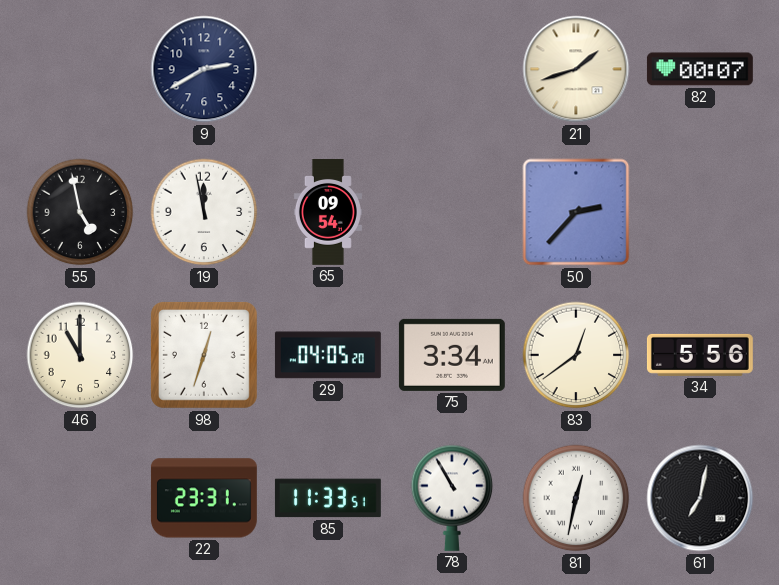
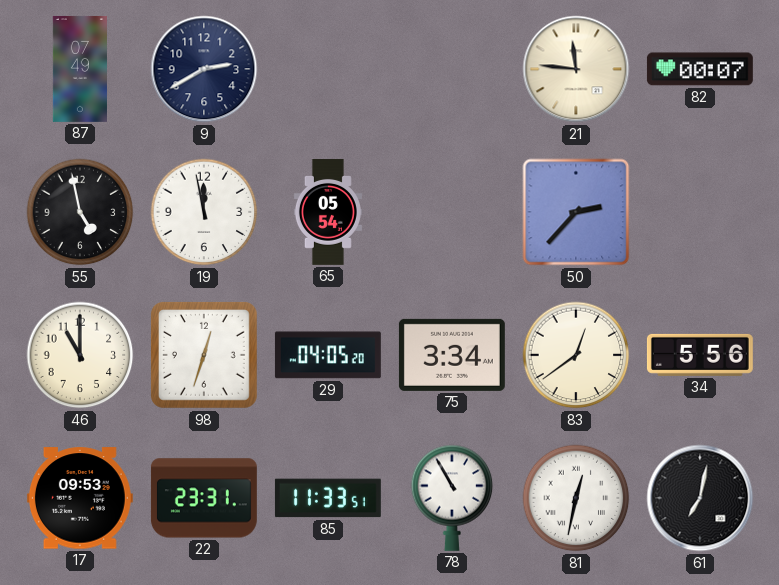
87: none -> 07:49
21: 1:42 -> 11:46
65: 09:54 -> 05:54
17: none -> 09:53
